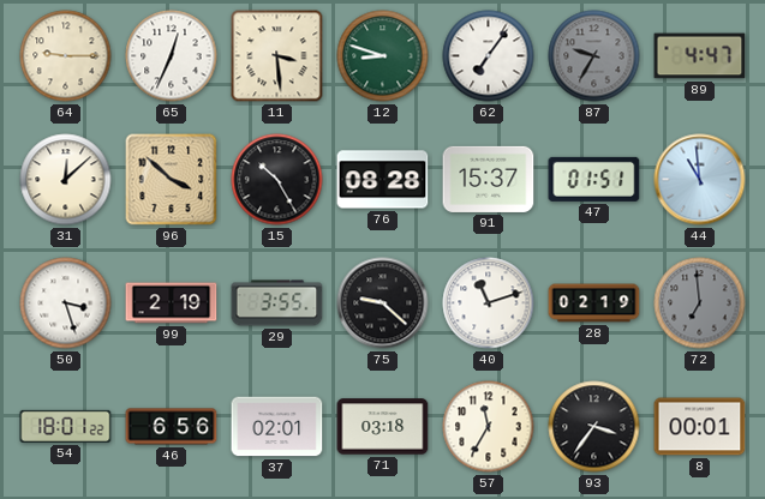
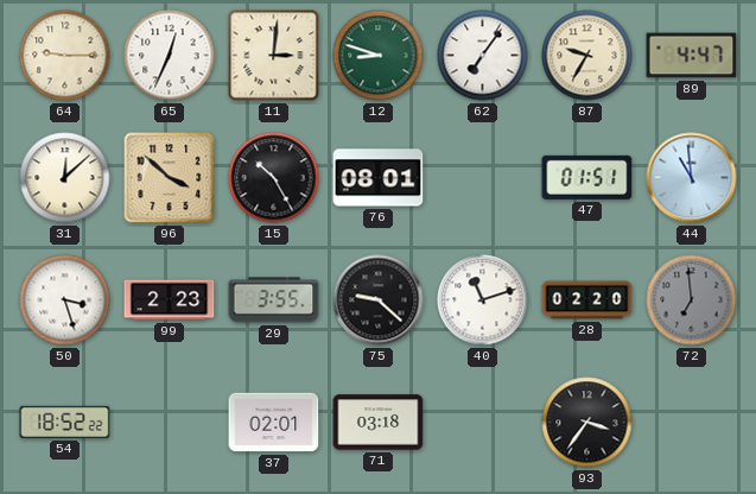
11: 3:29 -> 3:01
87 dial: grey -> cream
76: 08:28 -> 08:01
91: 15:37 -> none
99: 2:19 -> 2:23
28: 02:19 -> 02:20
54: 18:01 -> 18:52
46: 6:56 -> none
57: 11:35 -> none
8: 00:01 -> none
